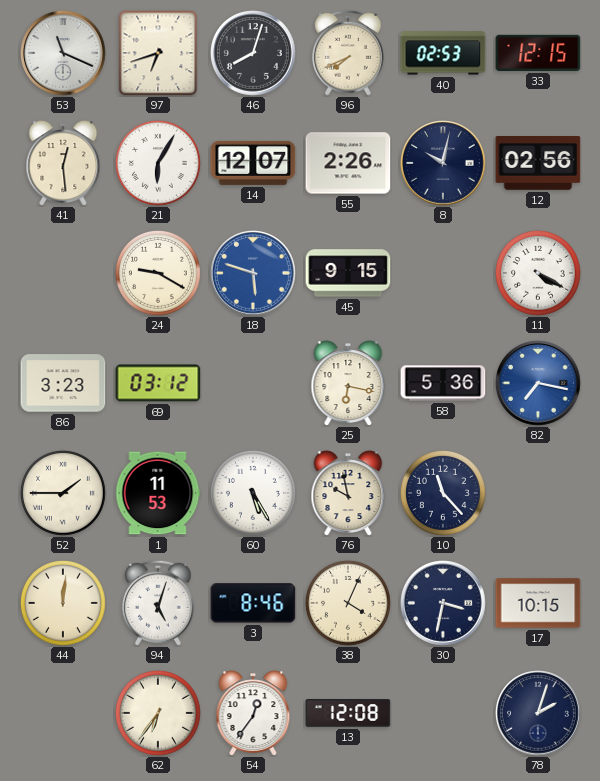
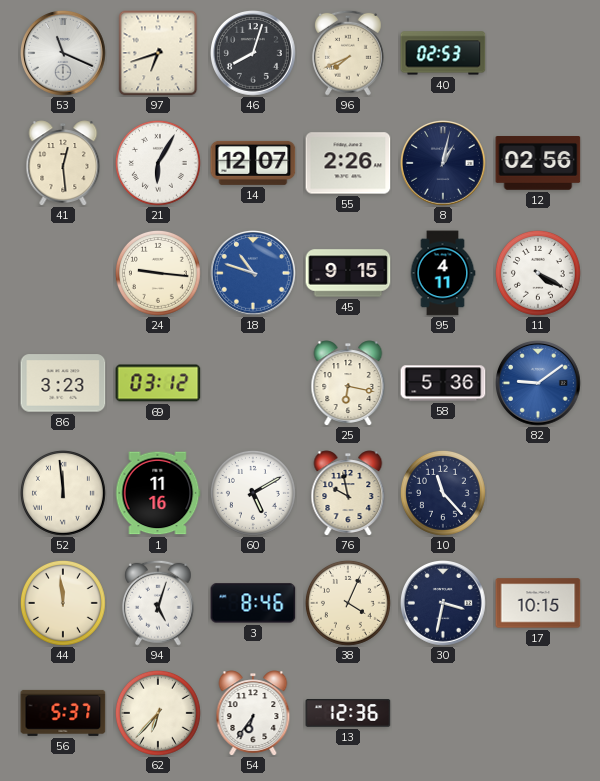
33: 12:15 -> none
8: 10:02 -> 1:02
24: 9:20 -> 9:16
18: 5:48 -> 10:48
95: none -> 4:11
82: 7:17 -> 9:09
52: 1:45 -> 11:59
1: 11:53 -> 11:16
60: 5:25 -> 5:10
44: 12:01 -> 11:59
56: none -> 5:37
62: 6:36 -> 6:37
54: 12:36 -> 6:36
13: 12:08 -> 12:36
78: 2:03 -> none
